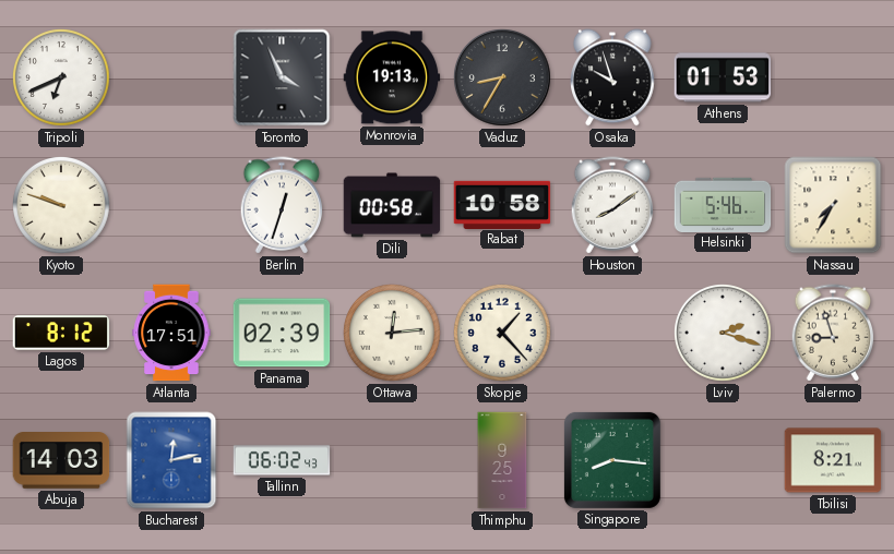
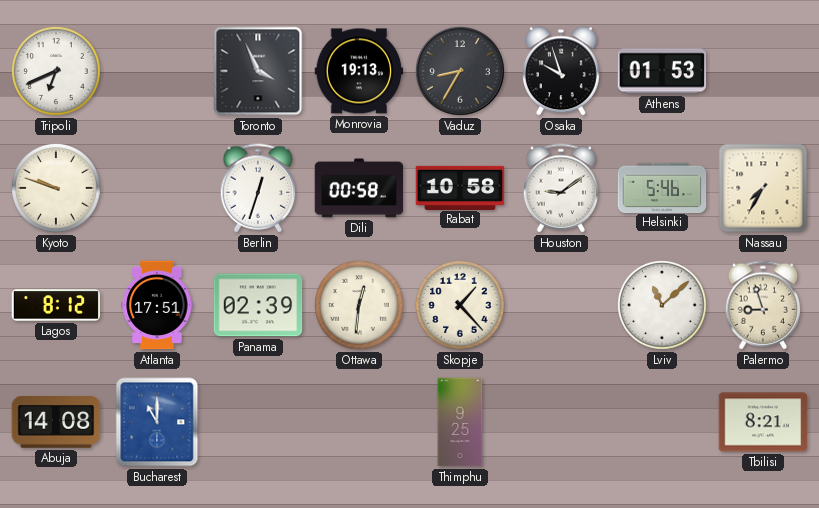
Houston: 8:09 -> 9:09
Ottawa: 12:14 -> 12:31
Lviv: 2:18 -> 11:08
Abuja: 14:03 -> 14:08
Bucharest: 12:13 -> 11:00
Tallinn: 06:02 -> none
Singapore: 8:16 -> none
